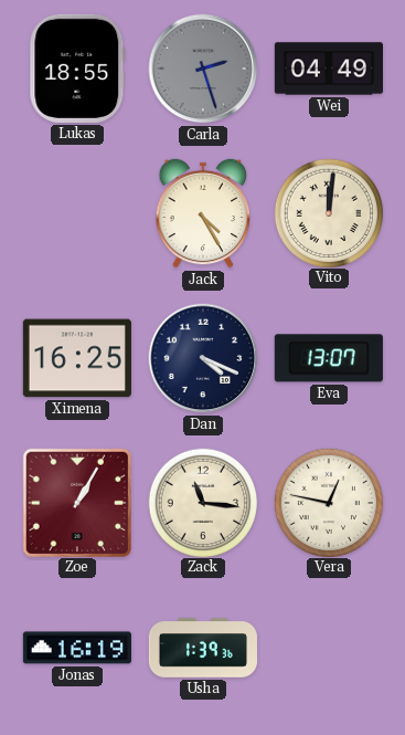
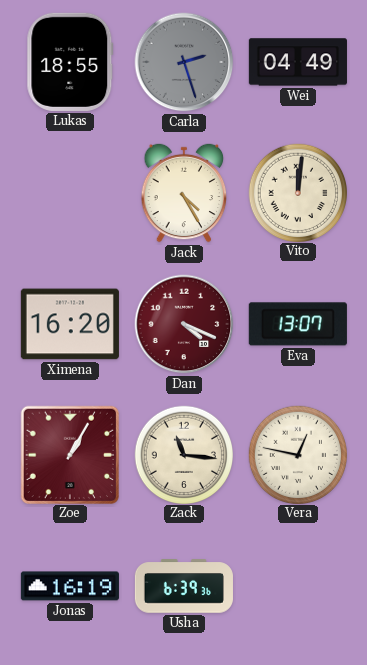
Ximena: 16:25 -> 16:20
Dan dial: navy -> burgundy
Usha: 1:39 -> 6:39
